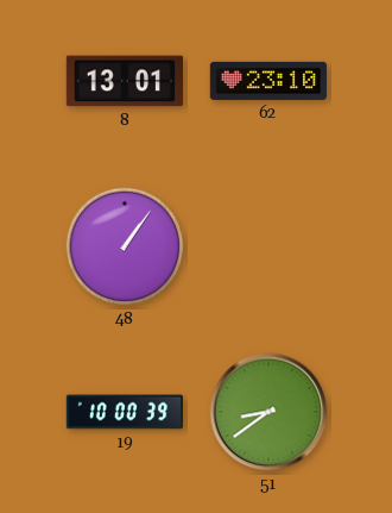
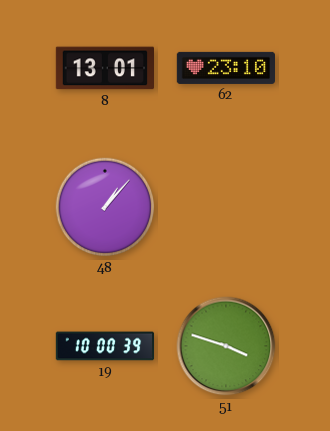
48: 1:06 -> 1:07
51: 8:39 -> 3:48
